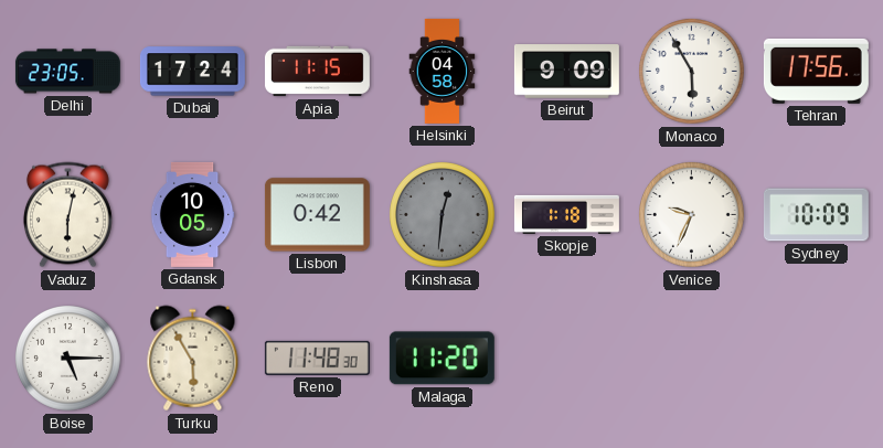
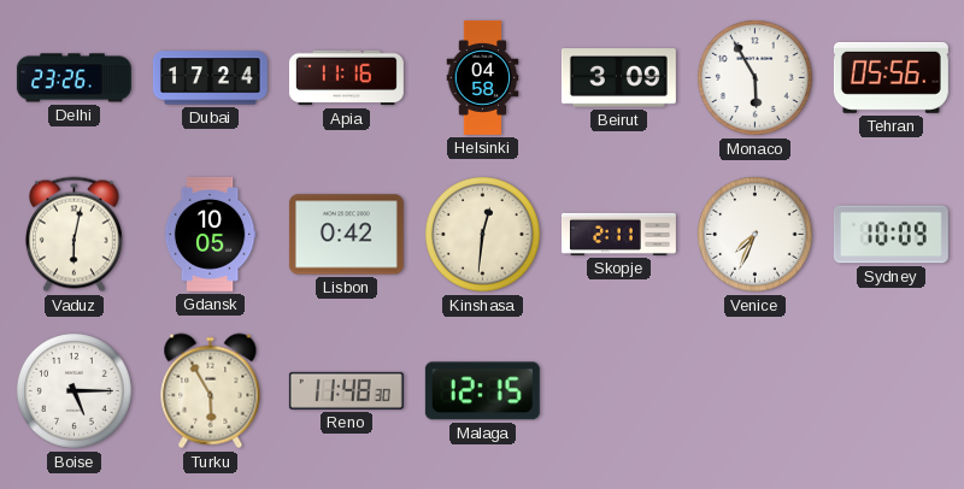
Delhi: 23:05 -> 23:26
Apia: 11:15 -> 11:16
Beirut: 9:09 -> 3:09
Tehran: 17:56 -> 05:56
Kinshasa dial: grey -> cream
Skopje: 1:18 -> 2:11
Venice: 9:34 -> 7:34
Malaga: 11:20 -> 12:15
